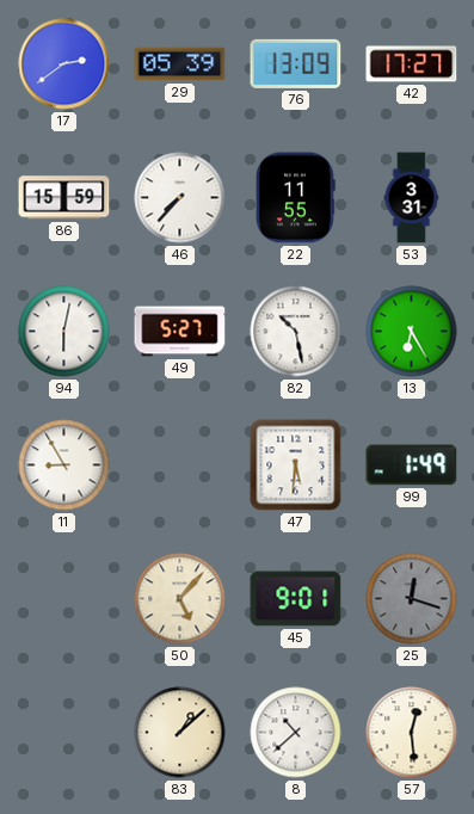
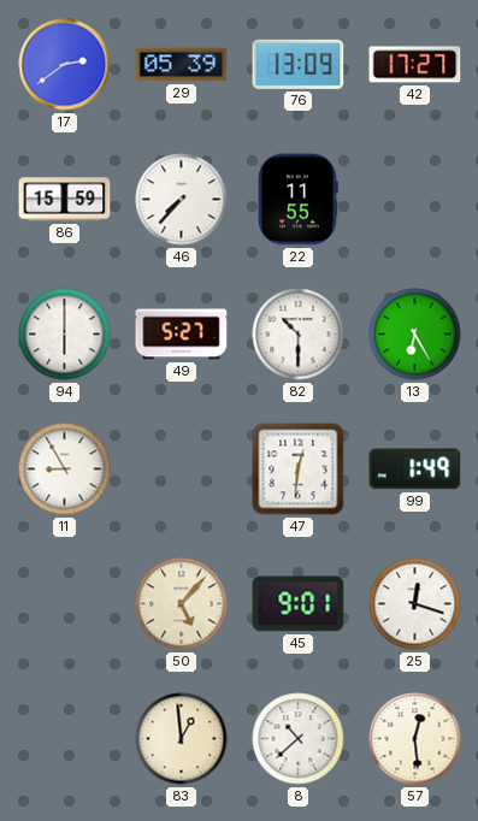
53: 3:31 -> none
94: 6:02 -> 6:00
82: 10:28 -> 10:30
47: 5:31 -> 12:31
25 dial: grey -> white
83: 1:08 -> 12:59
